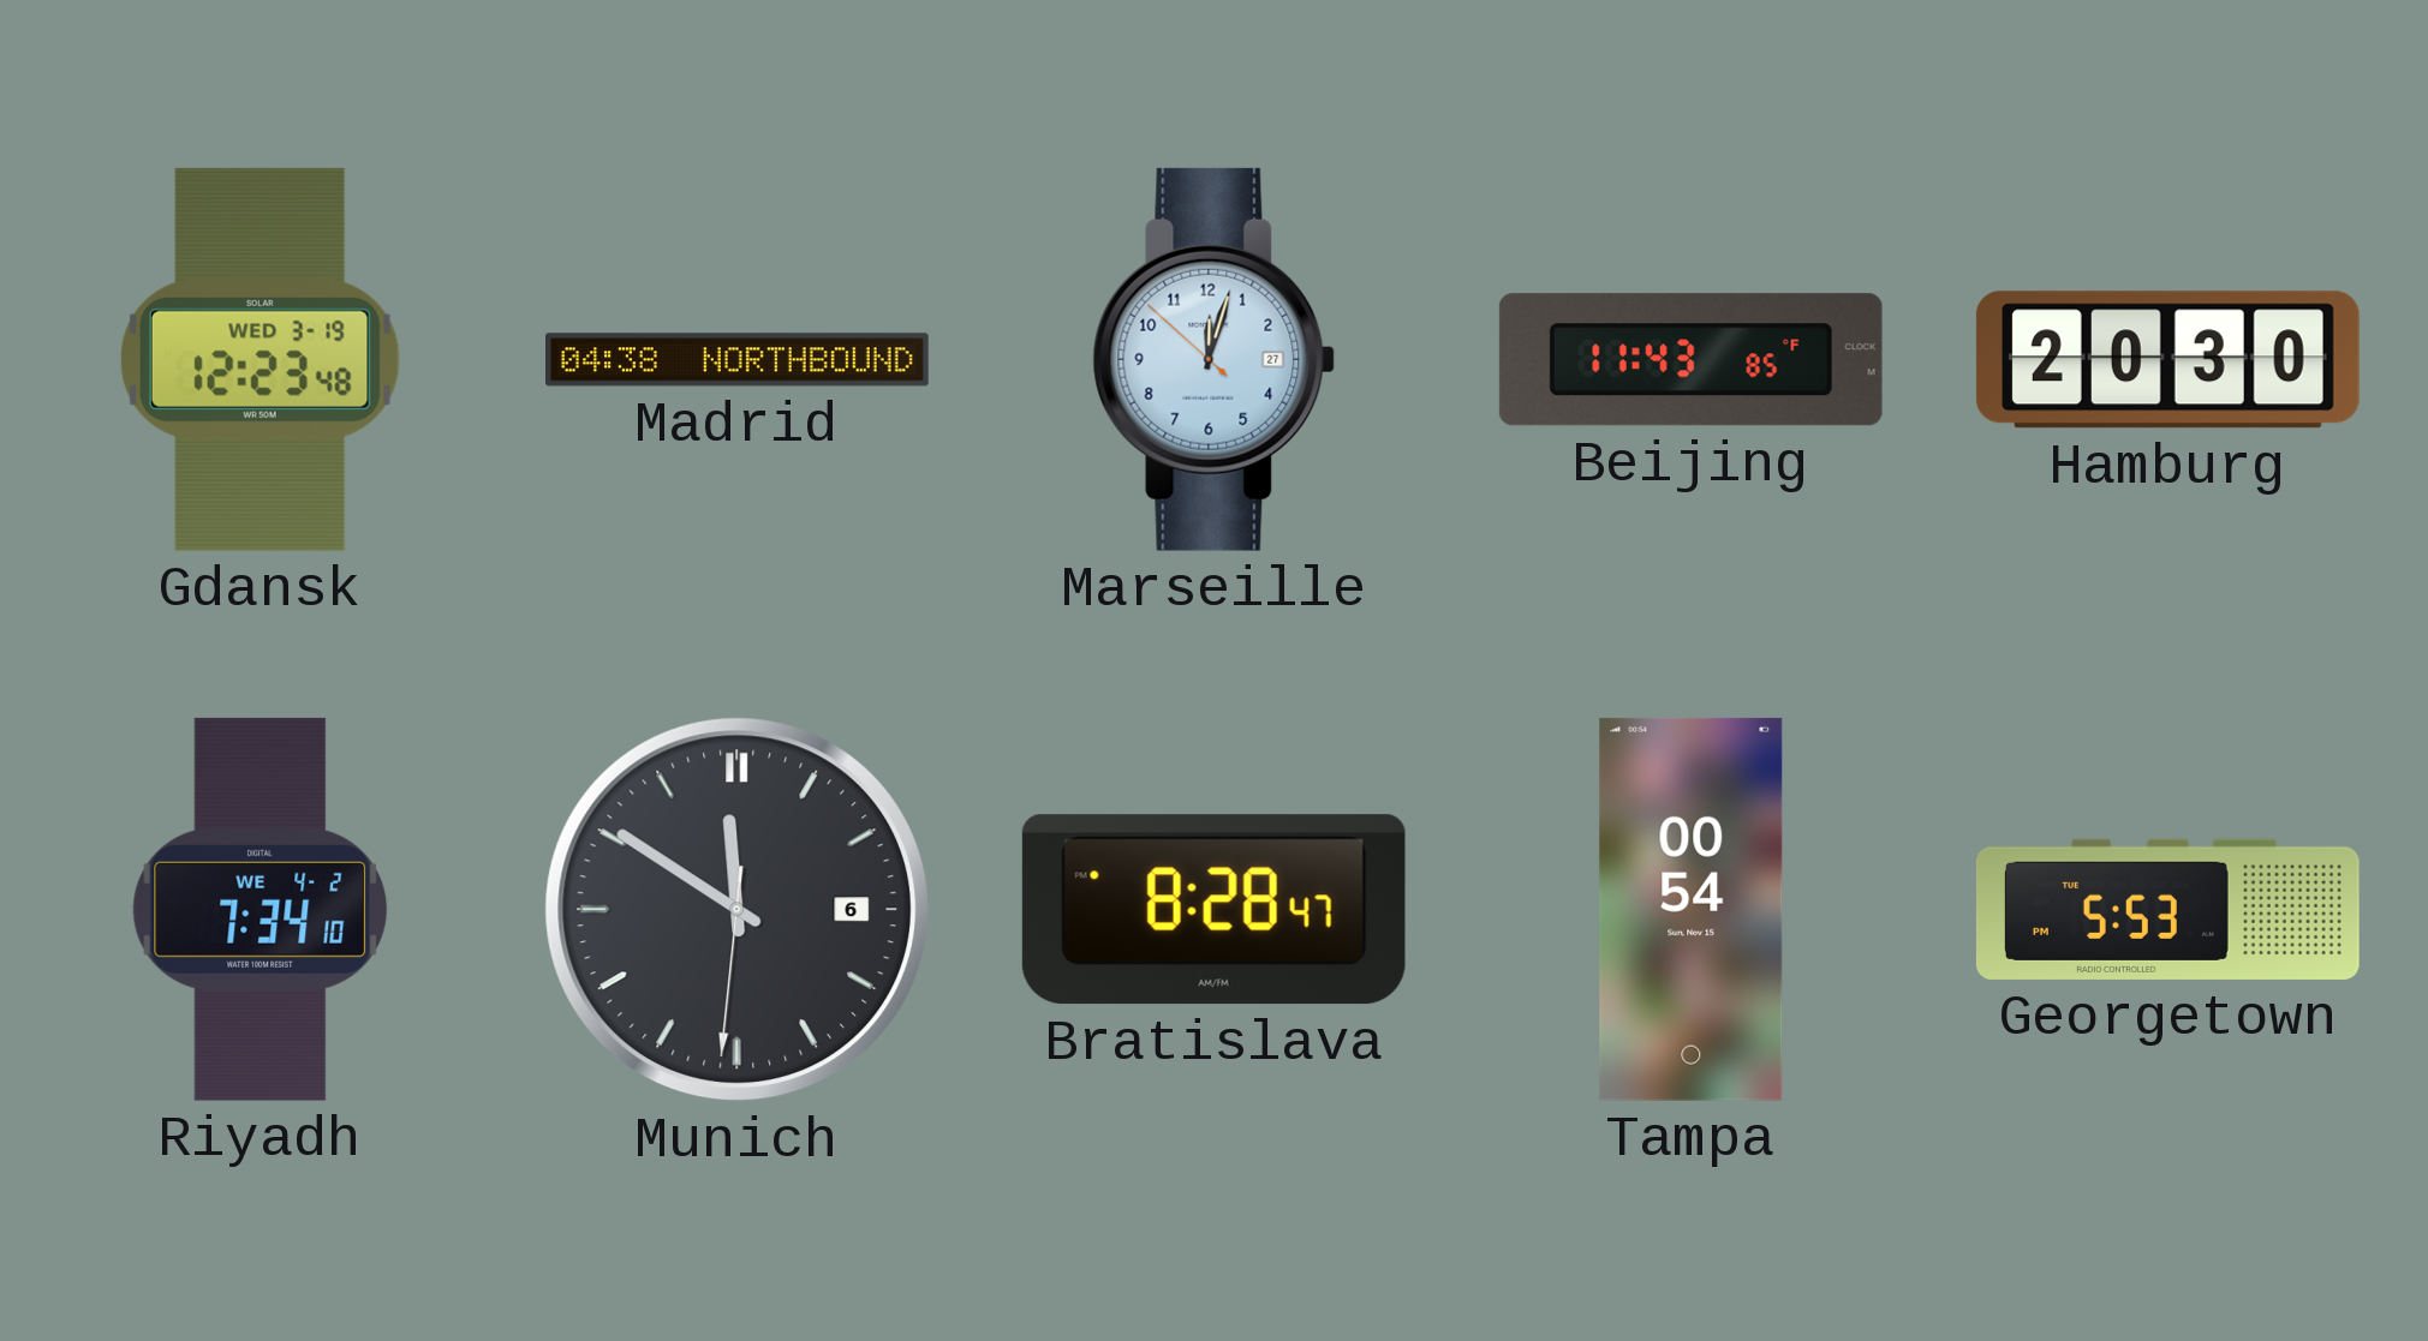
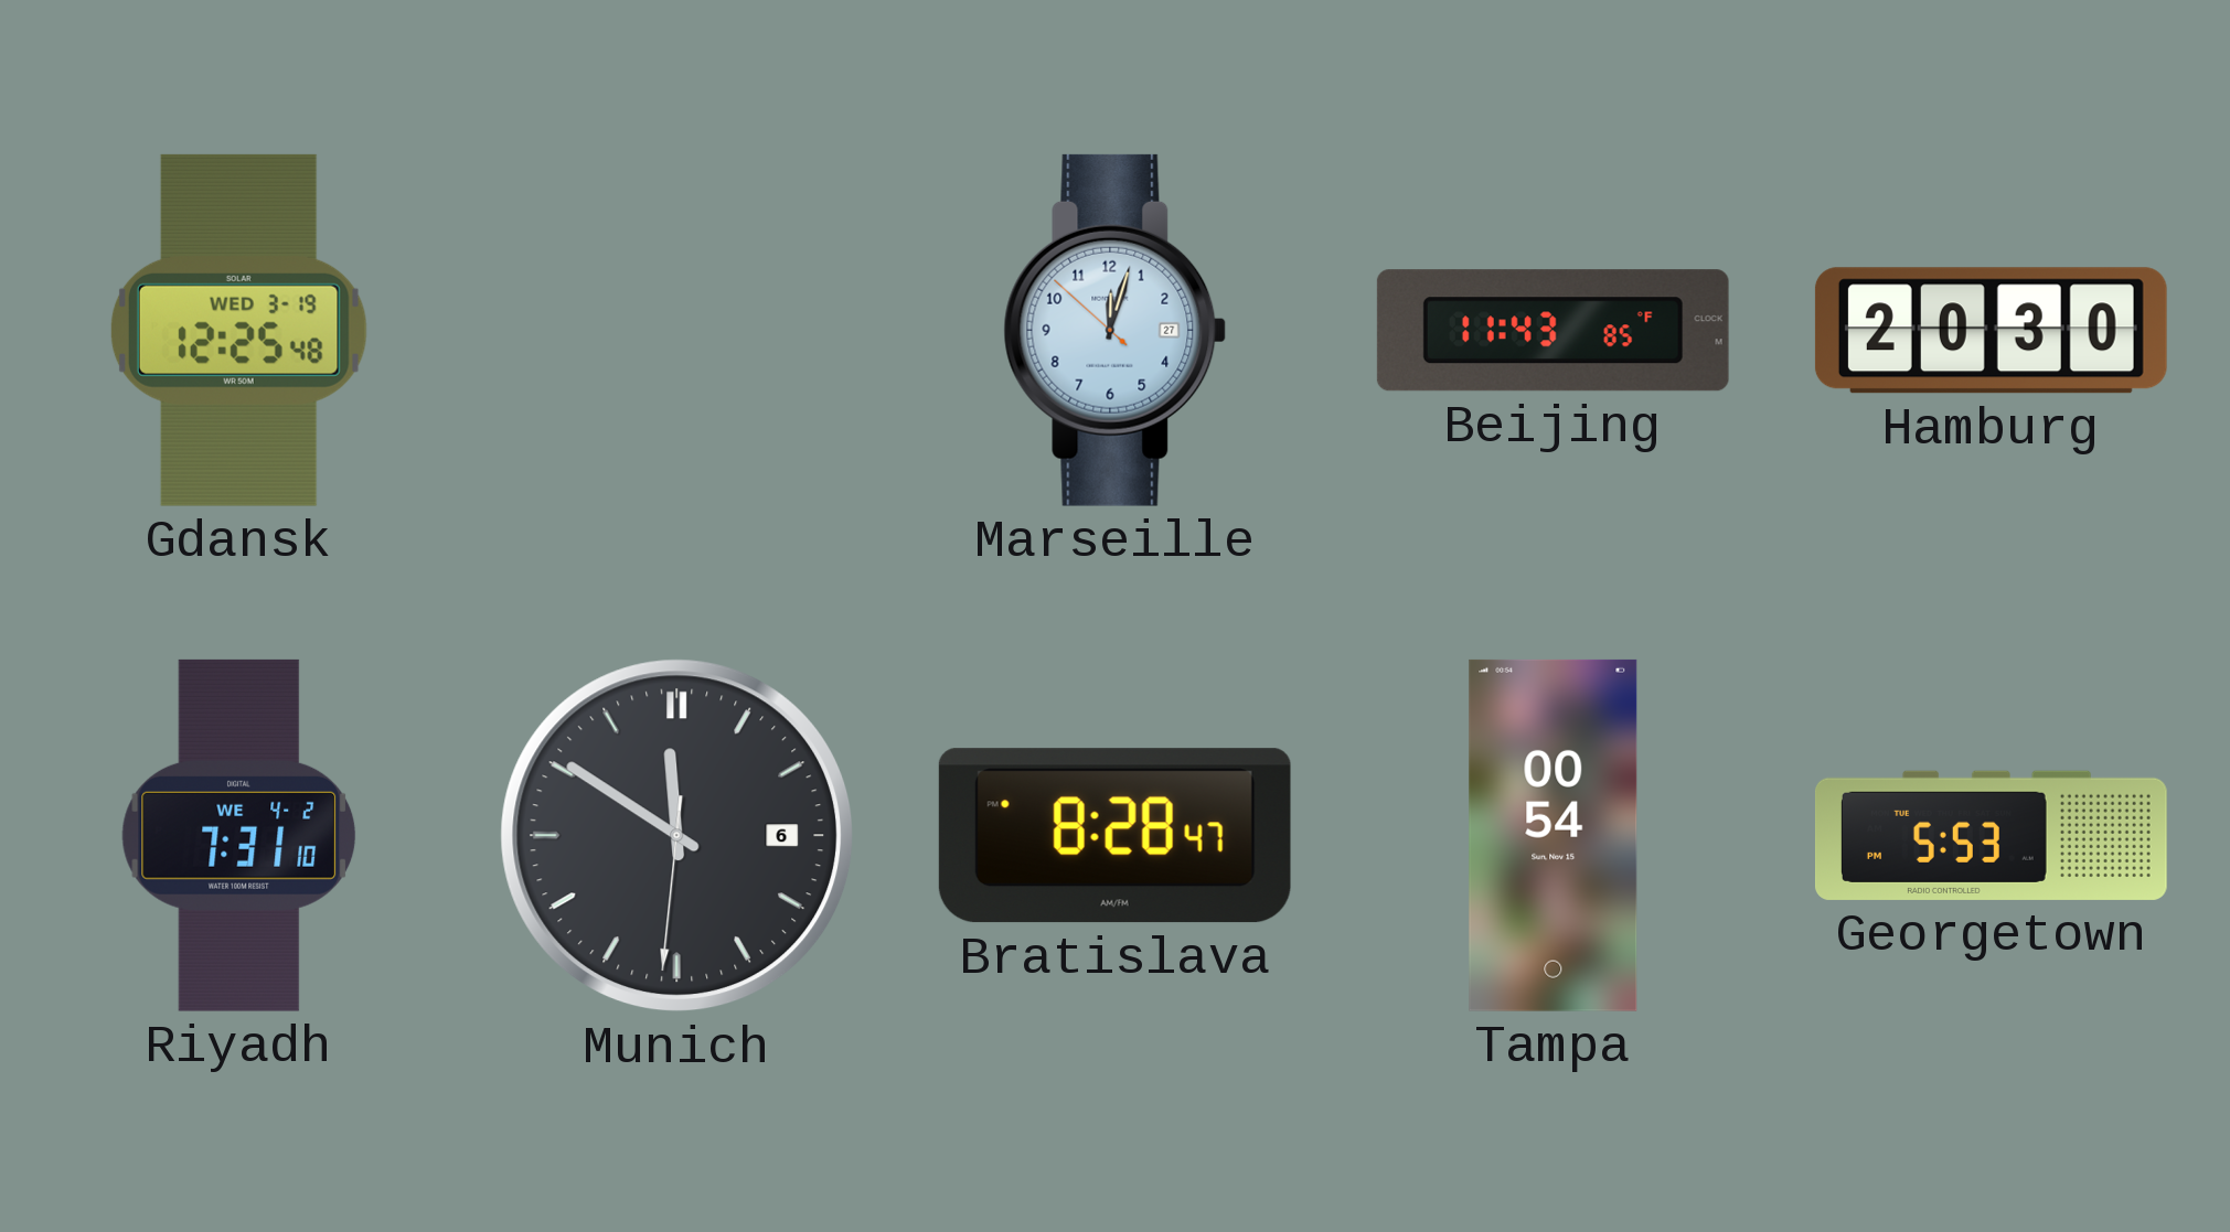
Gdansk: 12:23 -> 12:25
Madrid: 04:38 -> none
Riyadh: 7:34 -> 7:31
